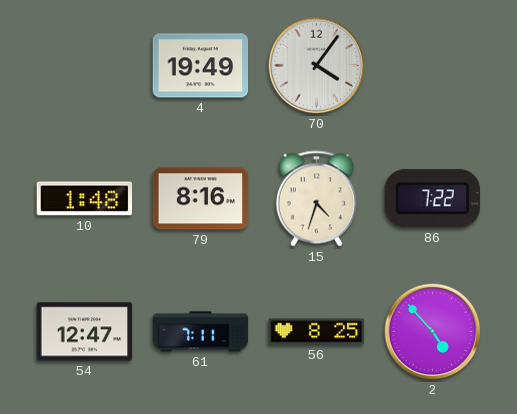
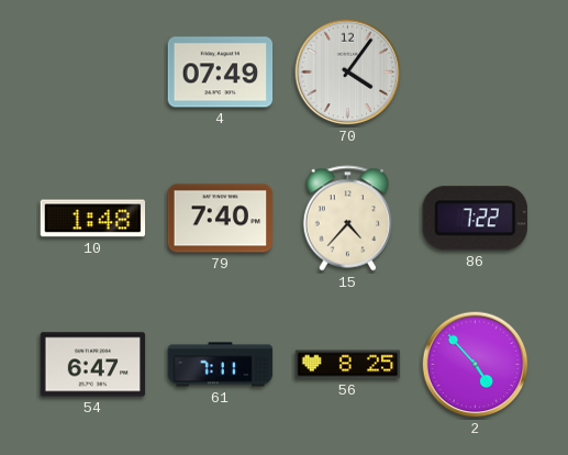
4: 19:49 -> 07:49
79: 8:16 -> 7:40
15: 4:33 -> 4:37
54: 12:47 -> 6:47
